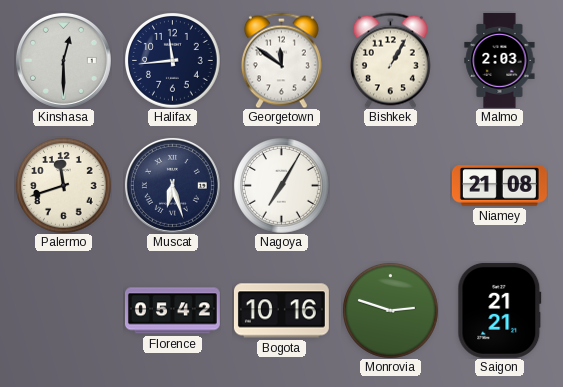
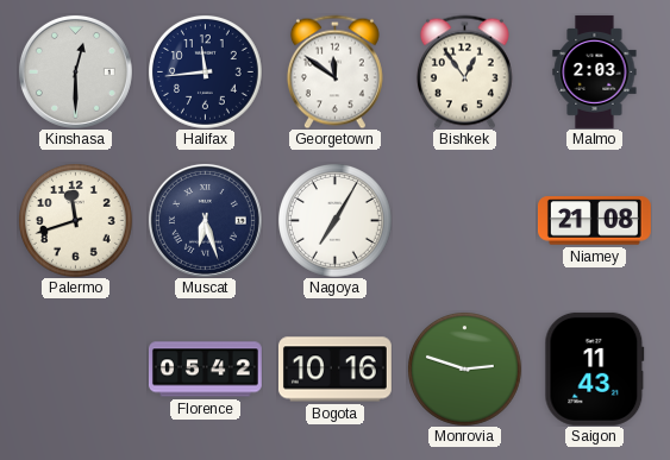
Bishkek: 1:05 -> 12:54
Saigon: 21:21 -> 11:43
